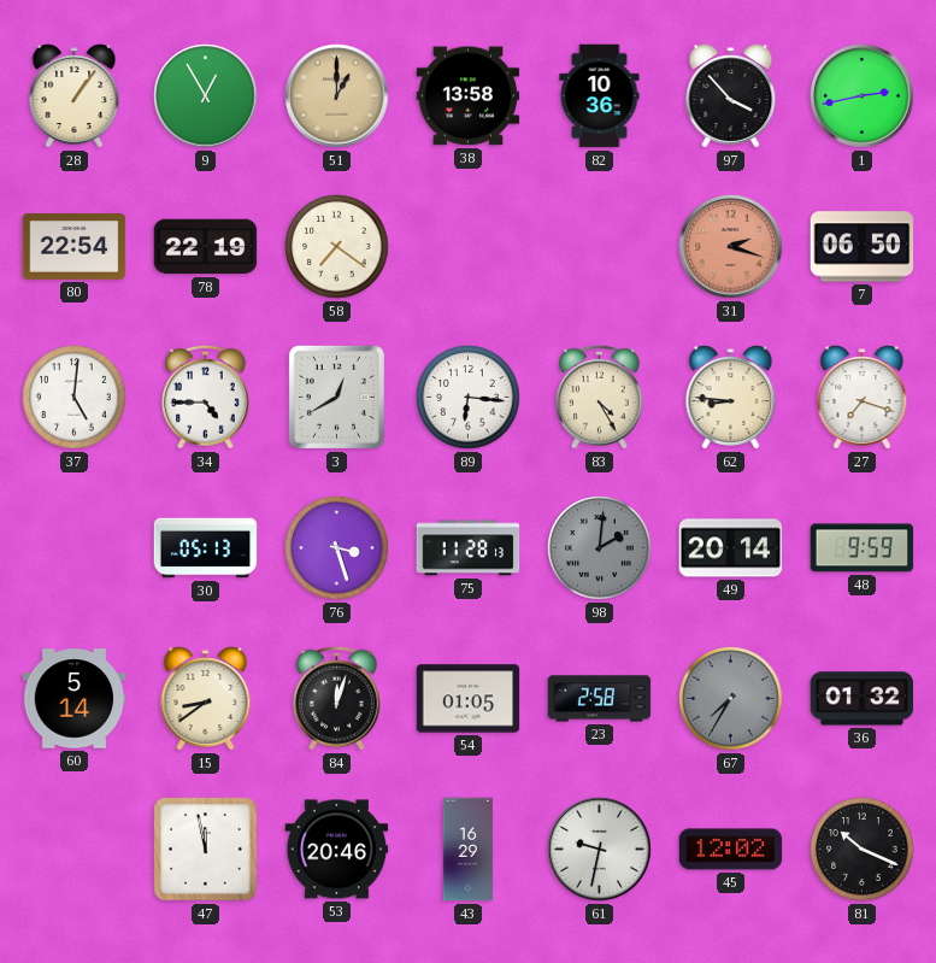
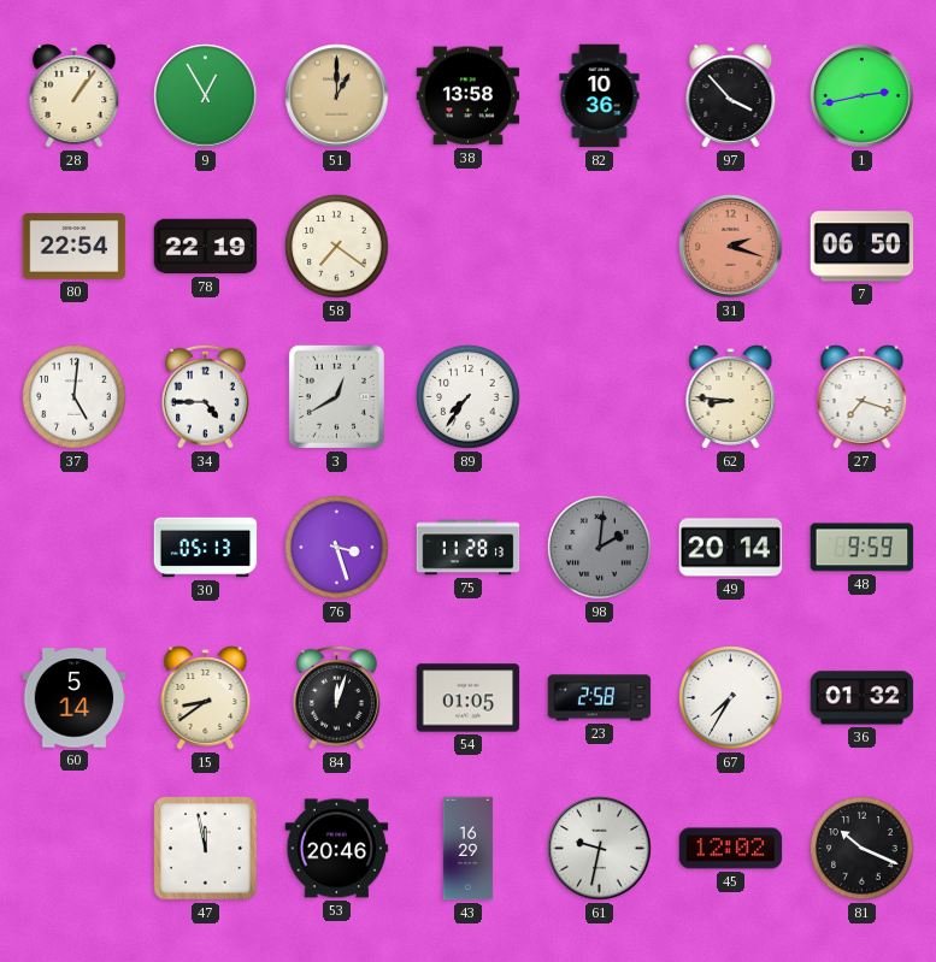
89: 6:16 -> 7:36
83: 4:25 -> none
67 dial: grey -> white
